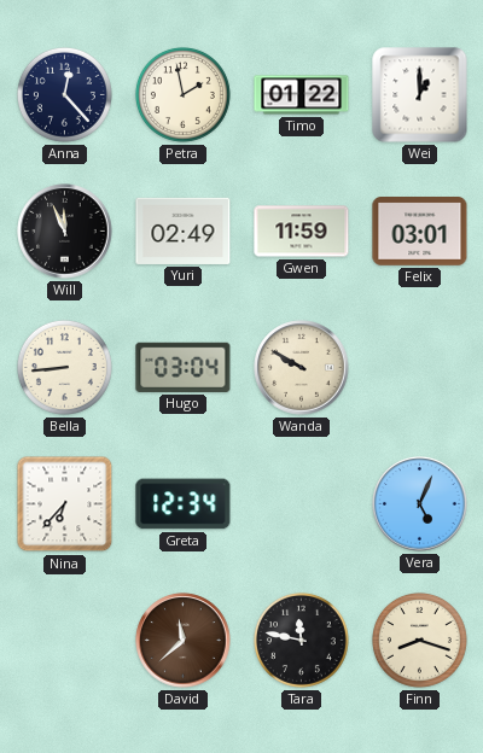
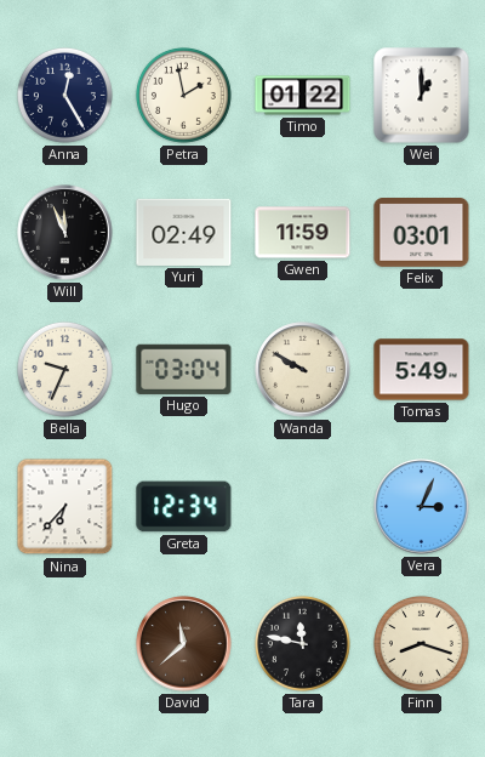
Anna: 12:23 -> 12:25
Bella: 8:44 -> 9:34
Tomas: none -> 5:49
Vera: 5:04 -> 3:04
